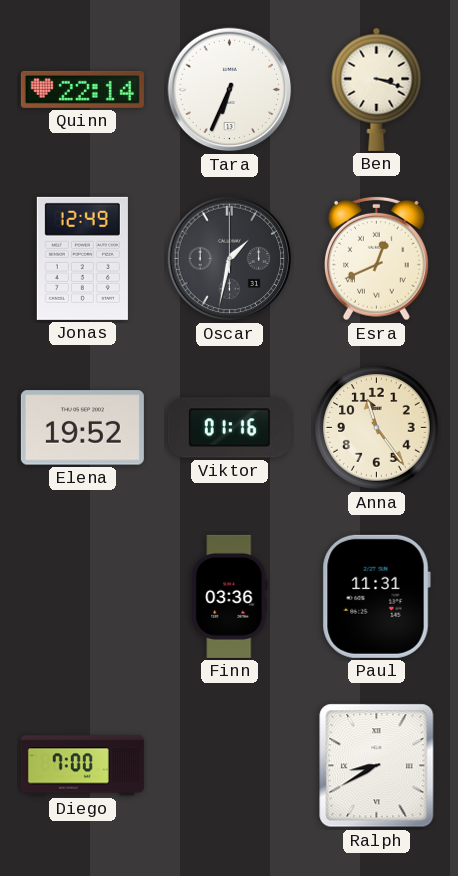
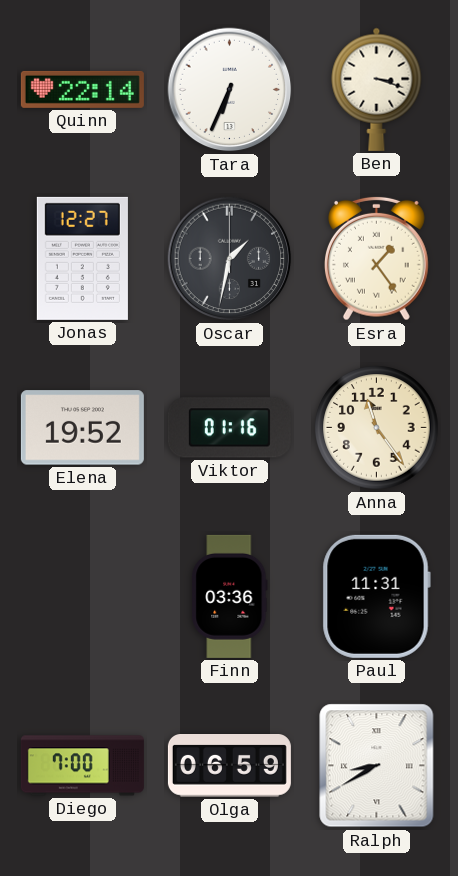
Jonas: 12:49 -> 12:27
Esra: 12:41 -> 1:24
Olga: none -> 06:59
